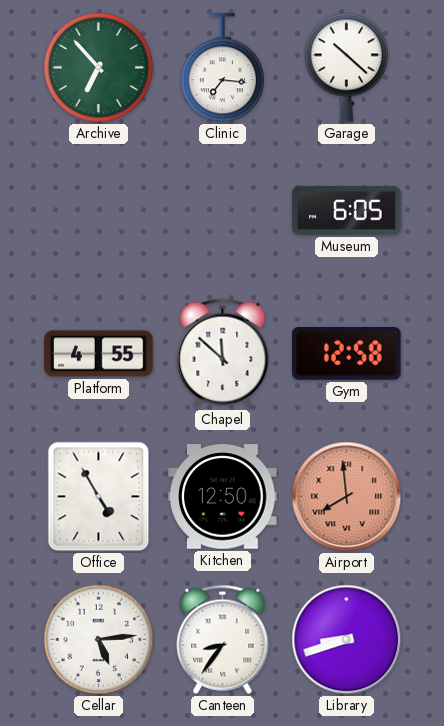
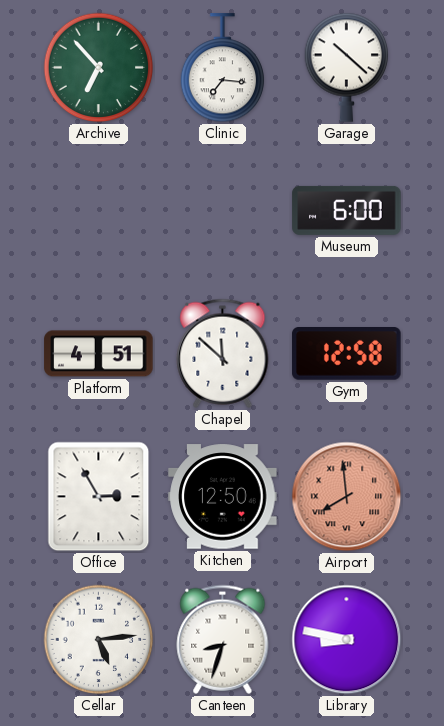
Museum: 6:05 -> 6:00
Platform: 4:55 -> 4:51
Office: 4:55 -> 2:55
Canteen: 8:36 -> 8:33
Library: 8:42 -> 8:47
